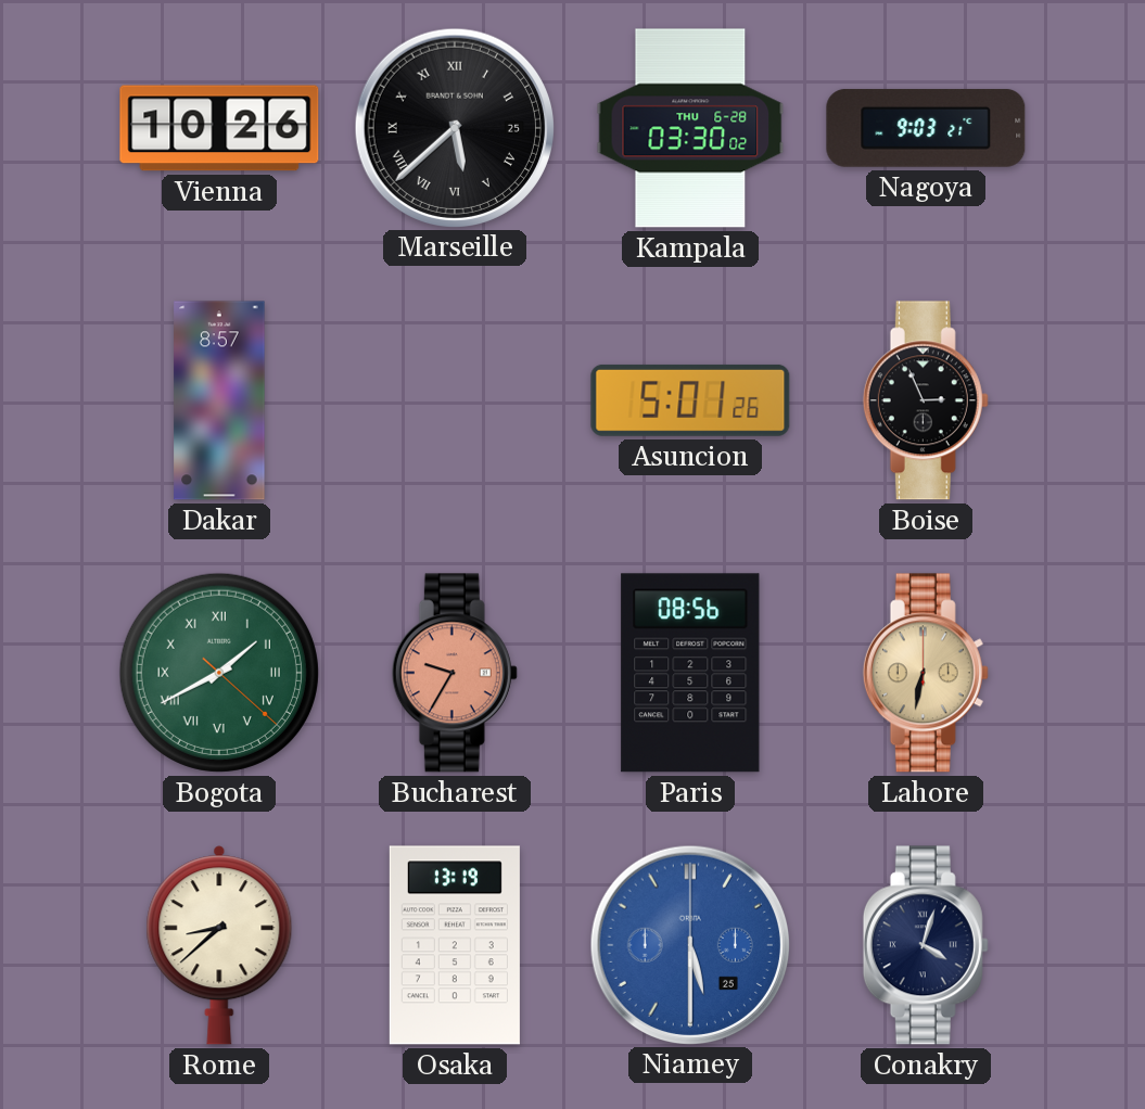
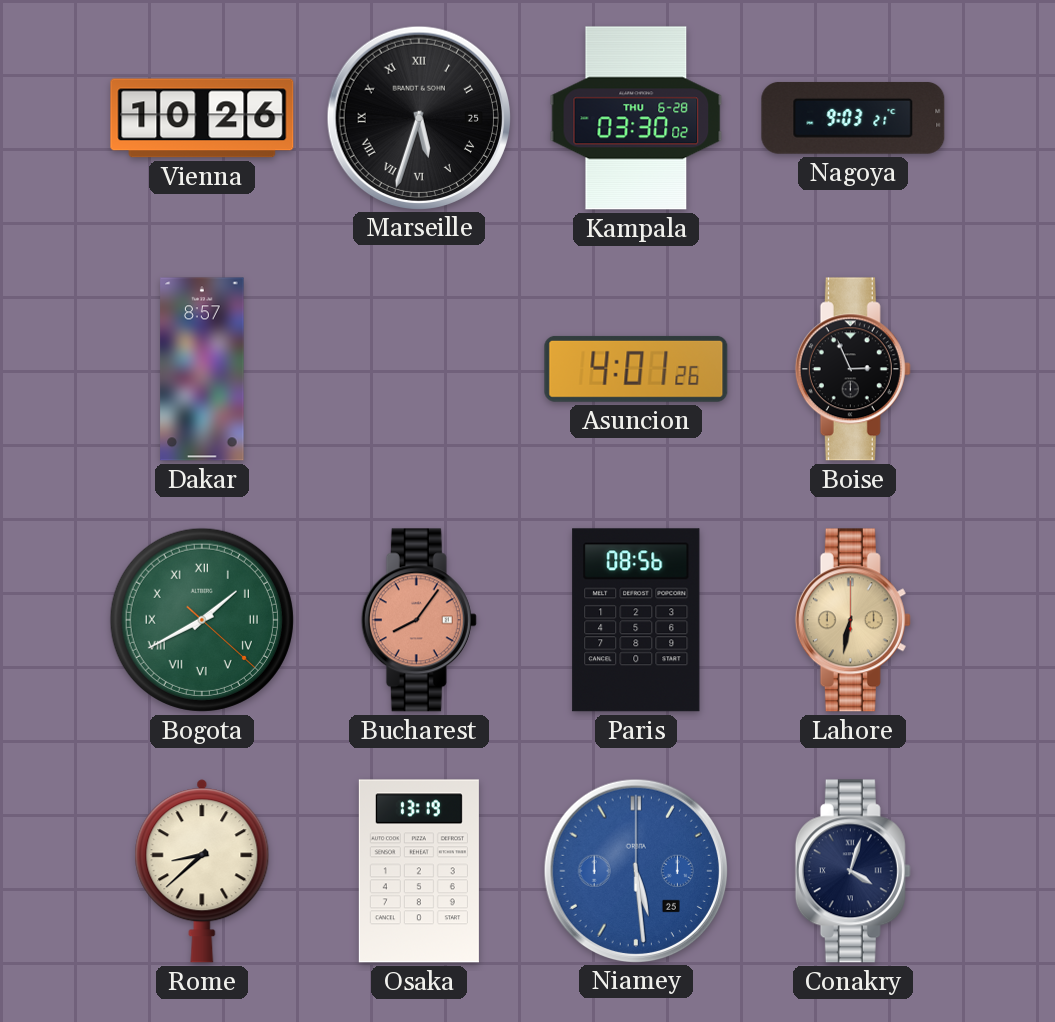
Marseille: 5:38 -> 5:33
Asuncion: 5:01 -> 4:01
Bucharest: 9:35 -> 8:06
Niamey: 5:30 -> 5:29
